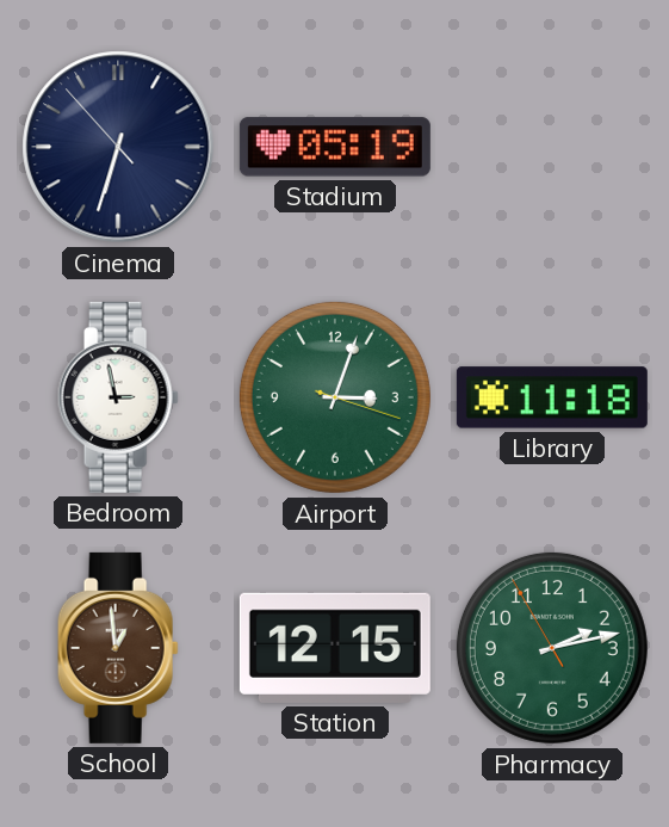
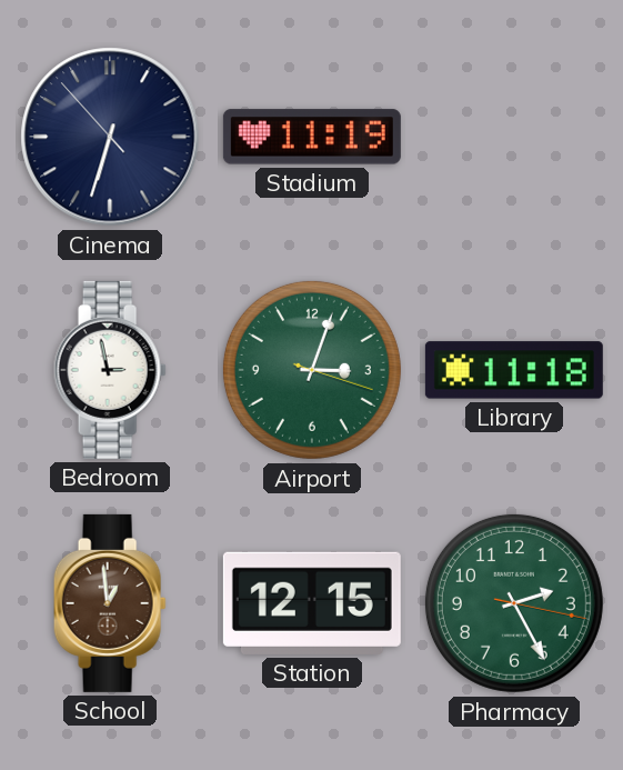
Stadium: 05:19 -> 11:19
Pharmacy: 2:12 -> 2:25
